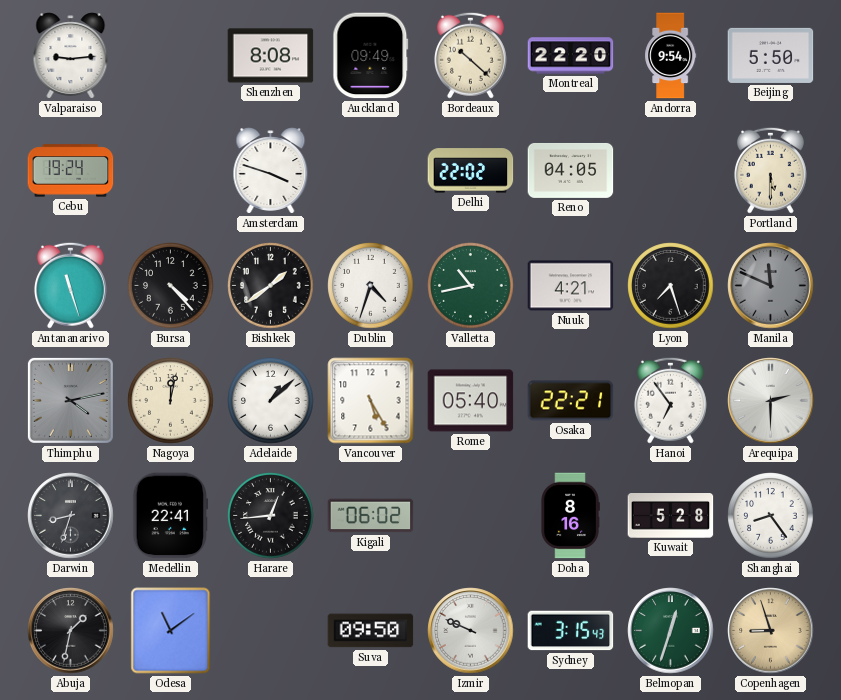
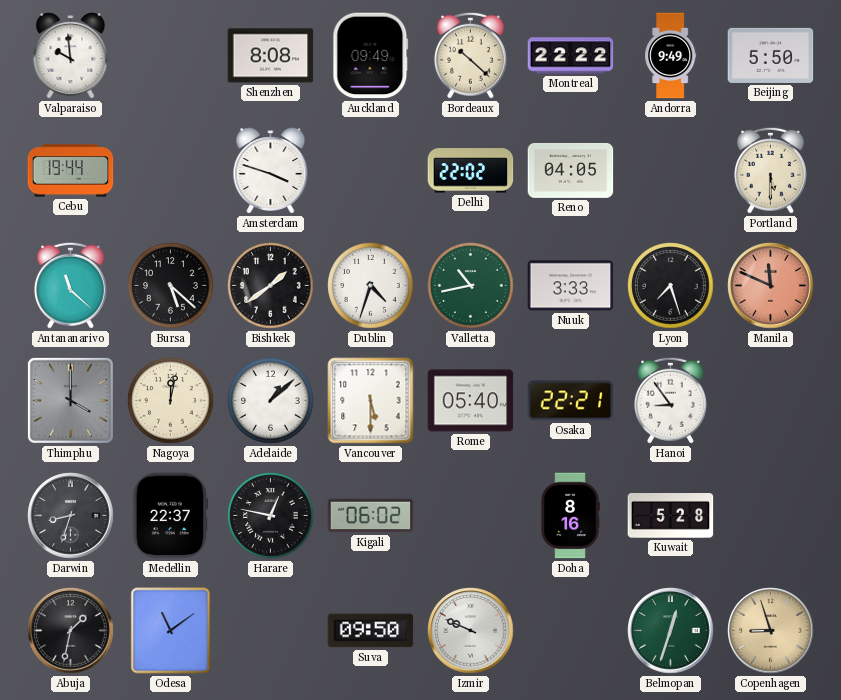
Valparaiso: 9:14 -> 9:59
Montreal: 22:20 -> 22:22
Andorra: 9:54 -> 9:49
Cebu: 19:24 -> 19:44
Antananarivo: 11:27 -> 11:22
Bursa: 4:23 -> 5:22
Nuuk: 4:21 -> 3:33
Manila dial: grey -> salmon
Thimphu: 4:13 -> 4:00
Vancouver: 5:25 -> 5:30
Hanoi: 6:54 -> 8:54
Arequipa: 2:30 -> none
Medellin: 22:41 -> 22:37
Harare: 12:44 -> 12:47
Shanghai: 8:24 -> none
Sydney: 3:15 -> none
